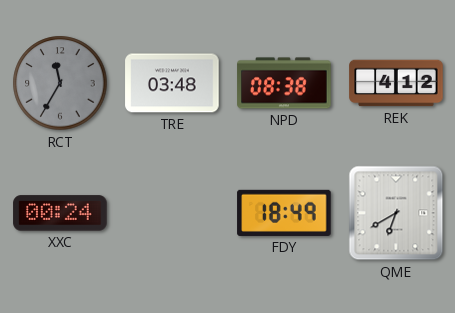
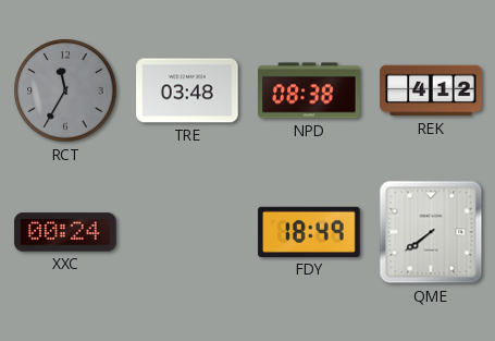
QME: 6:40 -> 7:39
